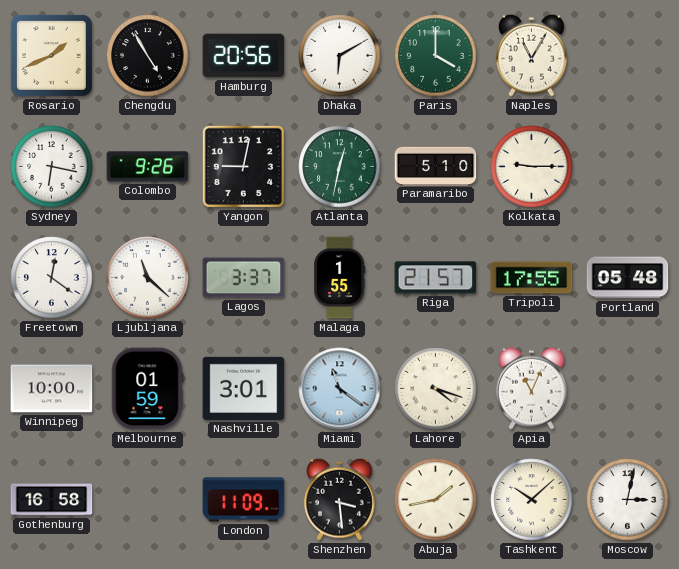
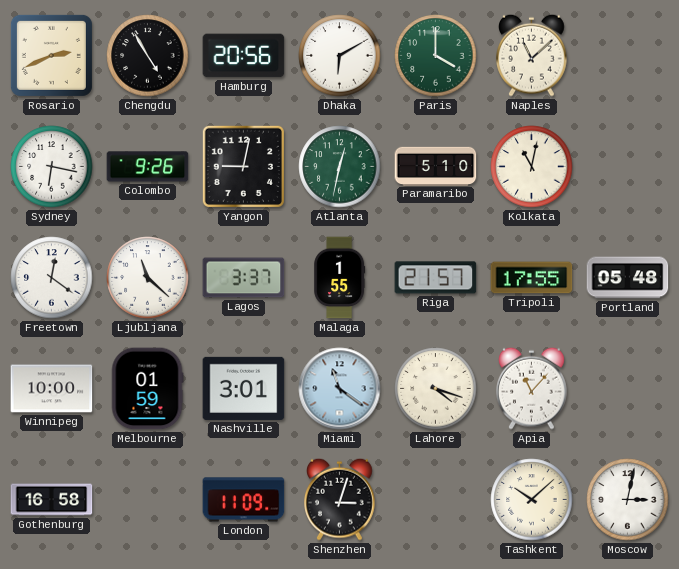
Rosario: 1:41 -> 2:41
Naples: 11:05 -> 11:08
Kolkata: 9:15 -> 11:02
Apia: 11:04 -> 11:07
Shenzhen: 3:29 -> 3:03
Abuja: 1:43 -> none
